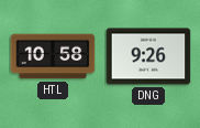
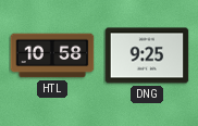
DNG: 9:26 -> 9:25
